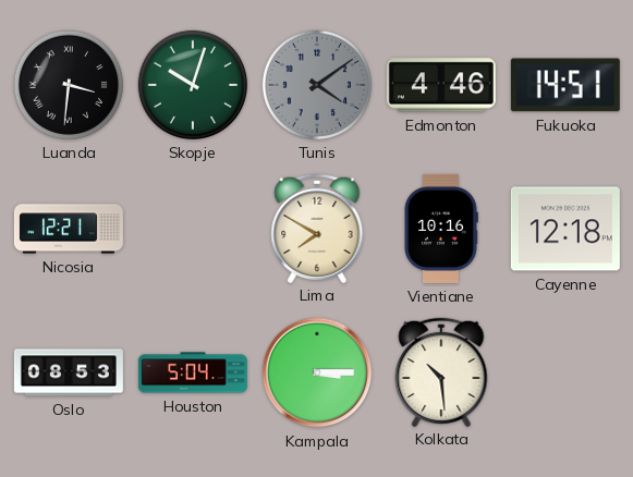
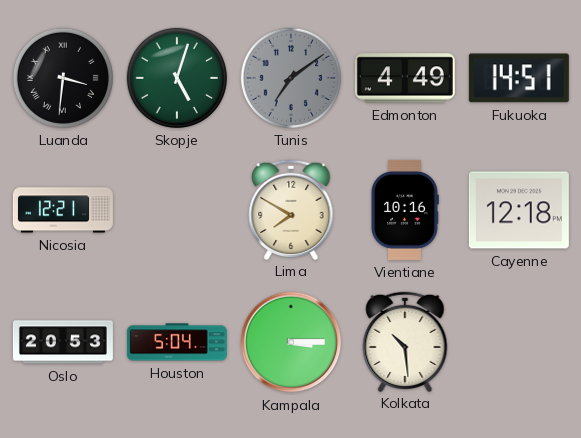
Skopje: 10:03 -> 5:03
Tunis: 4:09 -> 7:09
Edmonton: 4:46 -> 4:49
Oslo: 08:53 -> 20:53
